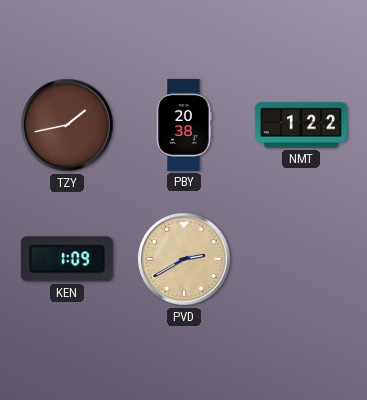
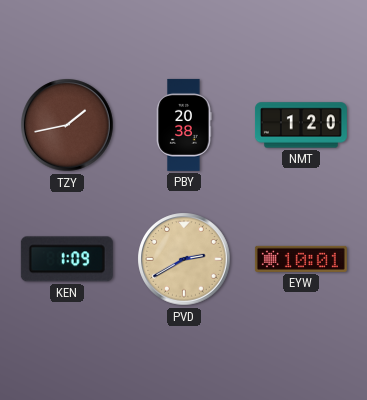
NMT: 1:22 -> 1:20
EYW: none -> 10:01
